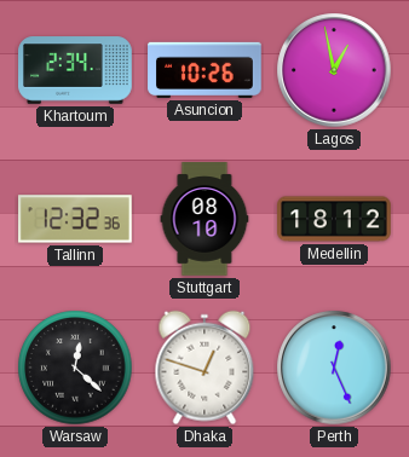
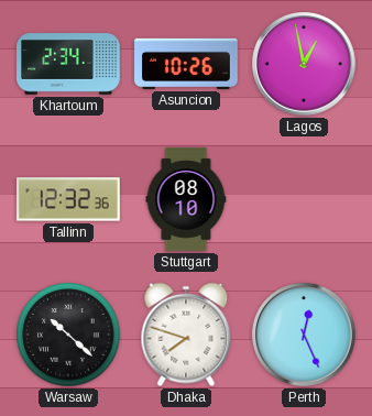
Medellin: 18:12 -> none
Warsaw: 12:22 -> 10:22
Dhaka: 12:48 -> 7:48
